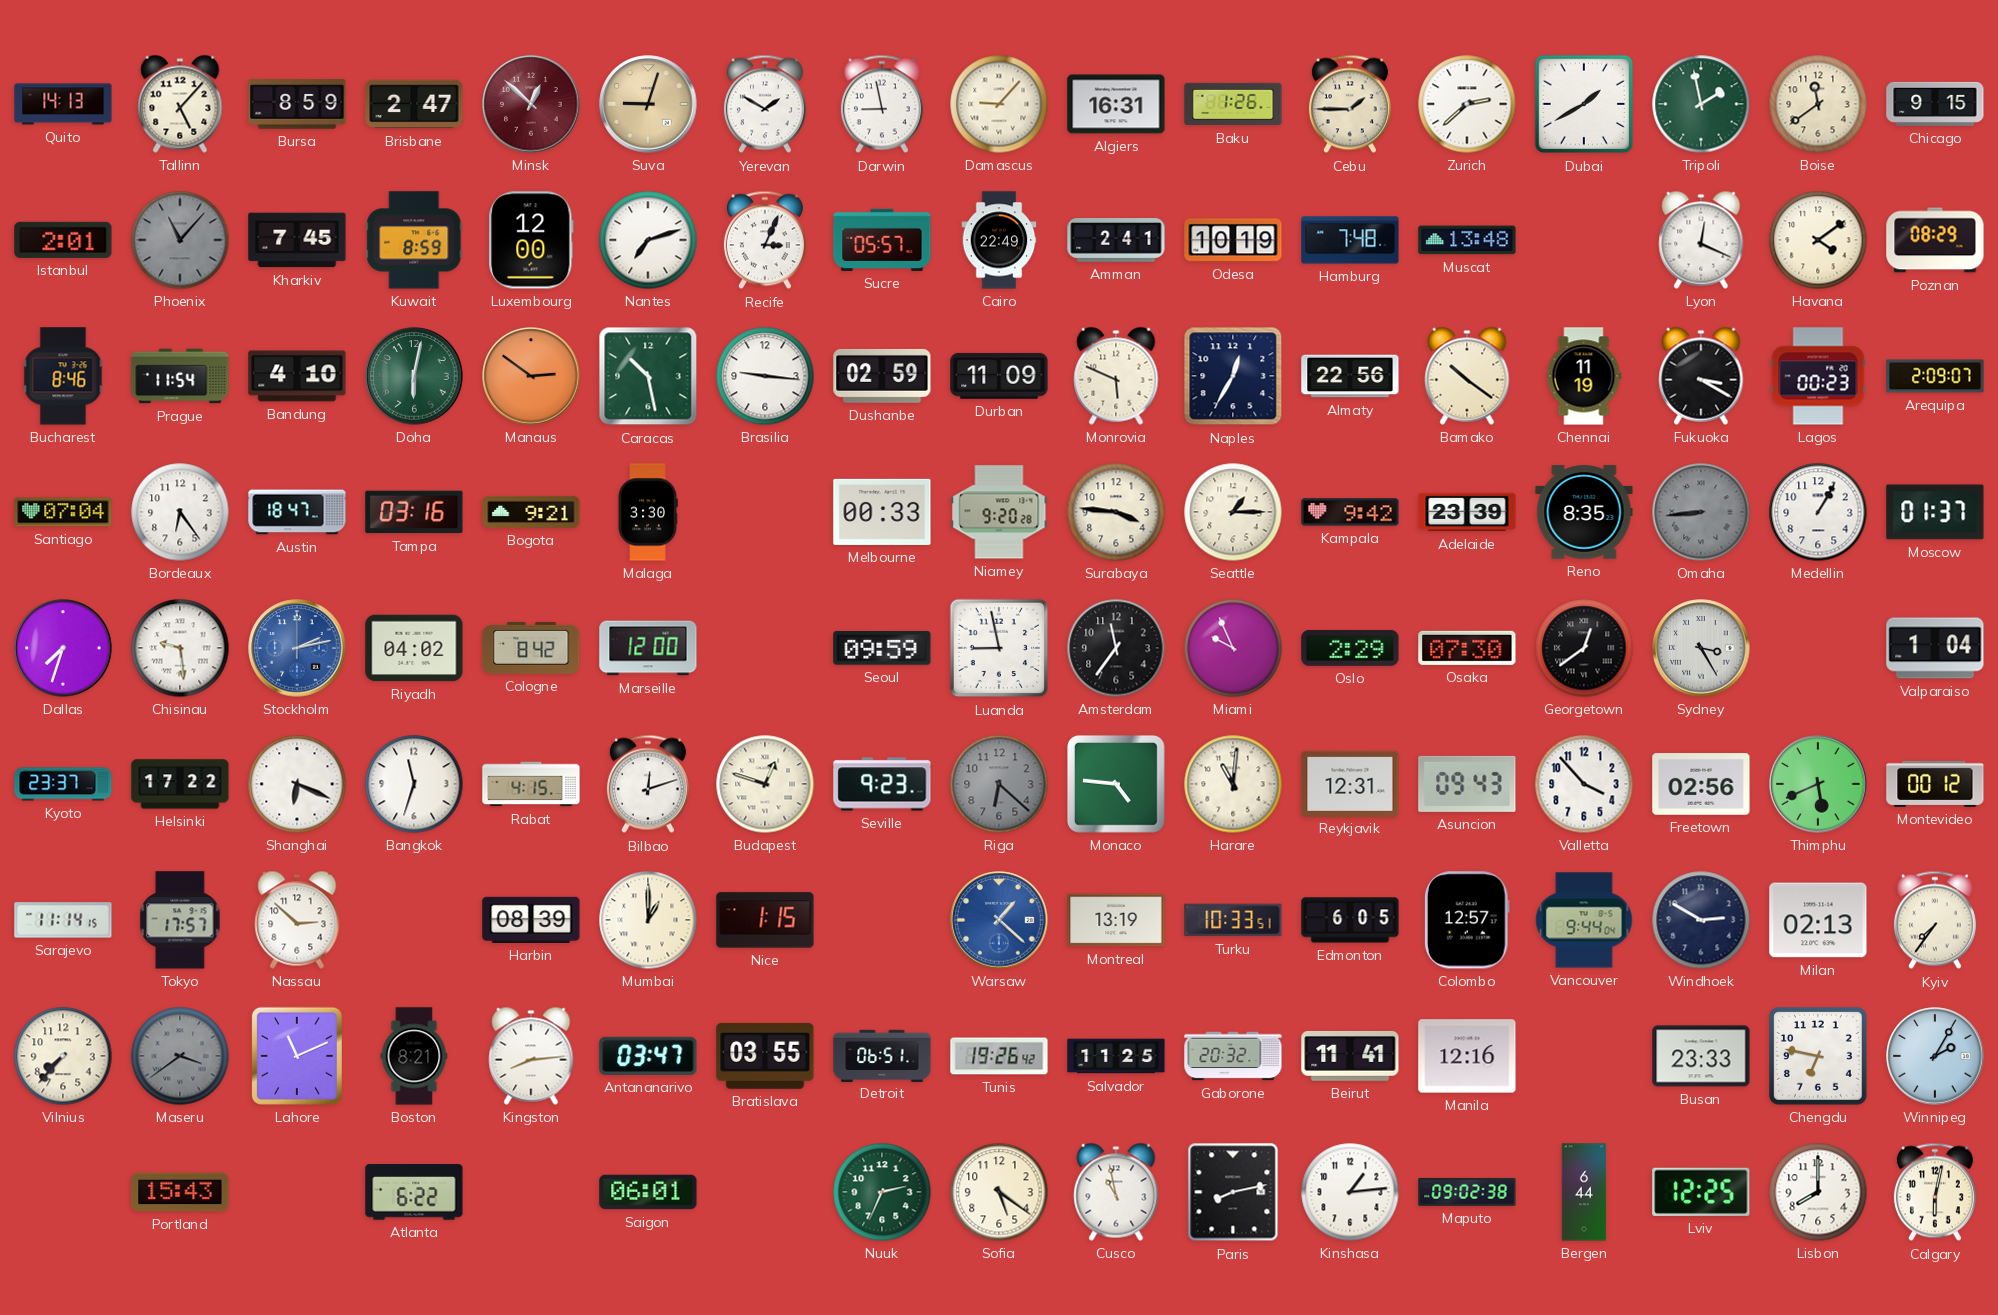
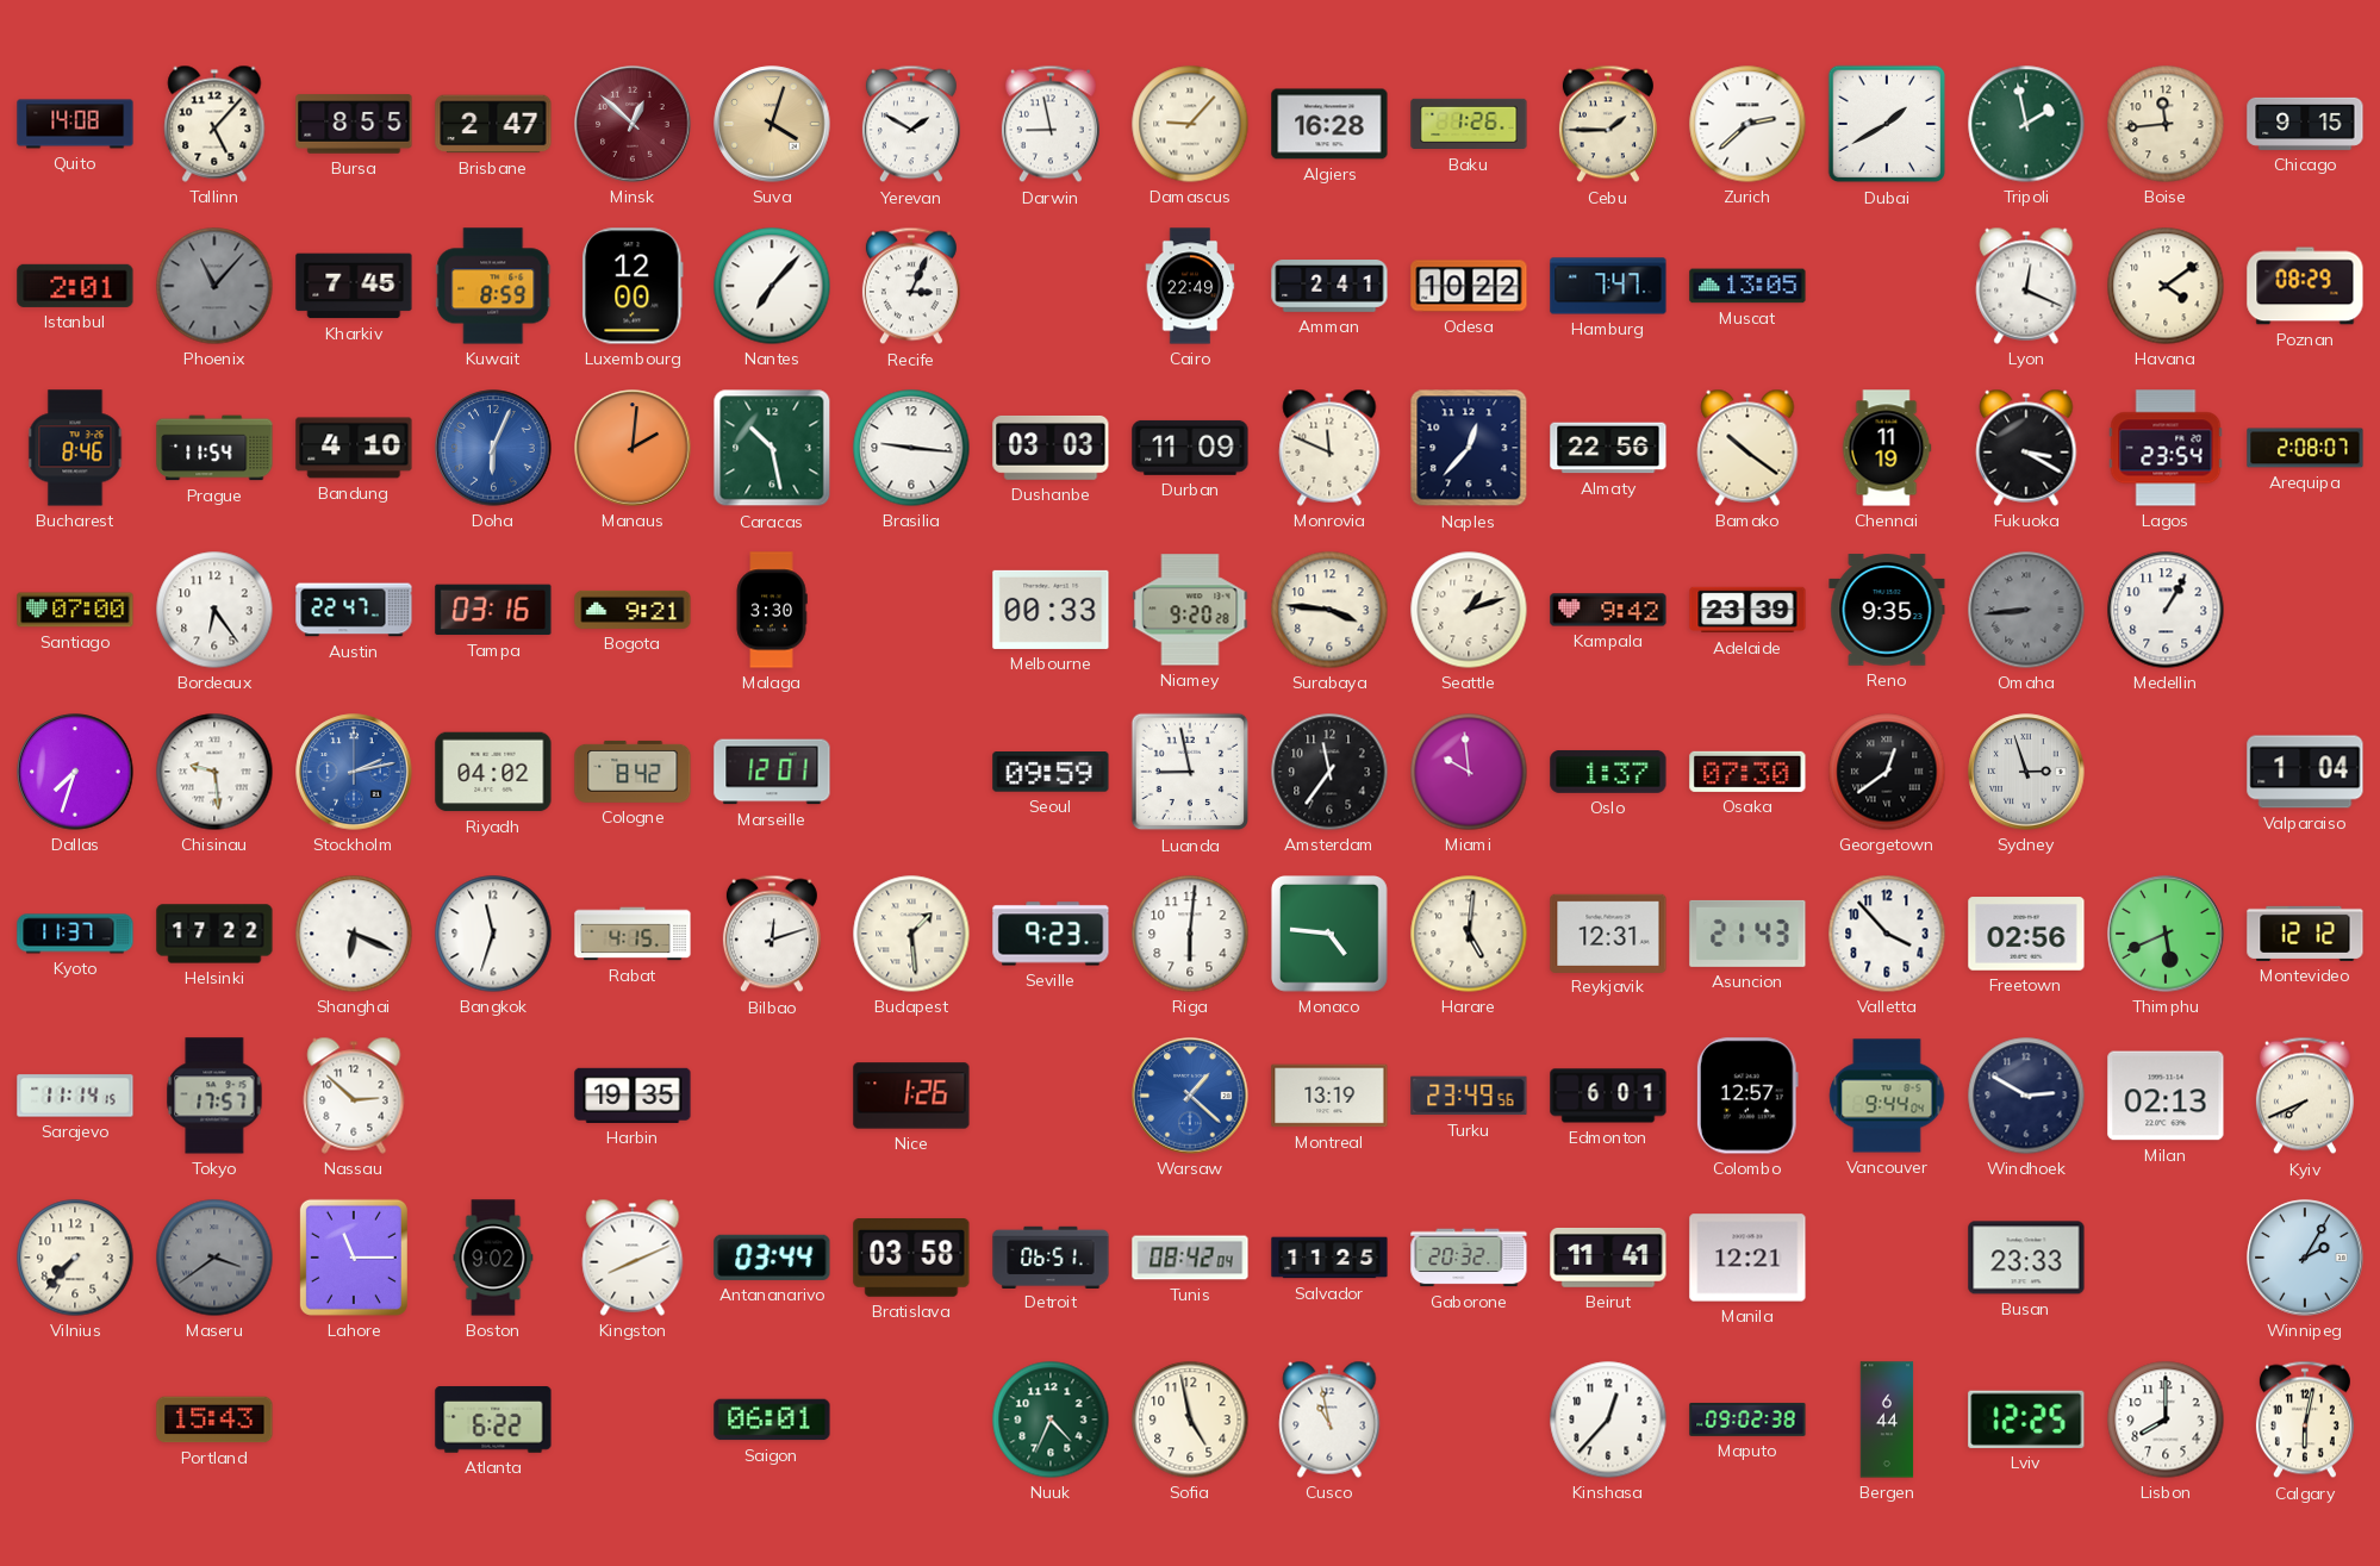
Quito: 14:13 -> 14:08
Bursa: 8:59 -> 8:55
Suva: 9:03 -> 4:03
Algiers: 16:31 -> 16:28
Boise: 11:39 -> 11:44
Nantes: 7:12 -> 7:07
Sucre: 05:57 -> none
Odesa: 10:19 -> 10:22
Hamburg: 7:48 -> 7:47
Muscat: 13:48 -> 13:05
Doha: 6:02 -> 6:04
Doha dial: green -> blue
Manaus: 2:51 -> 2:01
Dushanbe: 02:59 -> 03:03
Monrovia: 5:49 -> 11:49
Naples: 12:35 -> 12:37
Lagos: 00:23 -> 23:54
Arequipa: 2:09 -> 2:08
Santiago: 07:04 -> 07:00
Austin: 18:47 -> 22:47
Seattle: 1:15 -> 1:12
Reno: 8:35 -> 9:35
Moscow: 01:37 -> none
Marseille: 12:00 -> 12:01
Miami: 9:56 -> 9:59
Oslo: 2:29 -> 1:37
Sydney: 3:25 -> 2:57
Kyoto: 23:37 -> 11:37
Budapest: 12:48 -> 1:29
Riga: 6:22 -> 6:01
Riga dial: grey -> white
Harare: 11:01 -> 5:01
Asuncion: 09:43 -> 21:43
Montevideo: 00:12 -> 12:12
Harbin: 08:39 -> 19:35
Mumbai: 1:00 -> none
Nice: 1:15 -> 1:26
Turku: 10:33 -> 23:49
Edmonton: 6:05 -> 6:01
Kyiv: 7:36 -> 7:41
Lahore: 11:11 -> 11:15
Boston: 8:21 -> 9:02
Kingston: 8:14 -> 8:11
Antananarivo: 03:47 -> 03:44
Bratislava: 03:55 -> 03:58
Tunis: 19:26 -> 08:42
Manila: 12:16 -> 12:21
Chengdu: 6:47 -> none
Nuuk: 2:34 -> 4:34
Sofia: 5:21 -> 4:58
Paris: 8:13 -> none
Kinshasa: 1:14 -> 12:37
